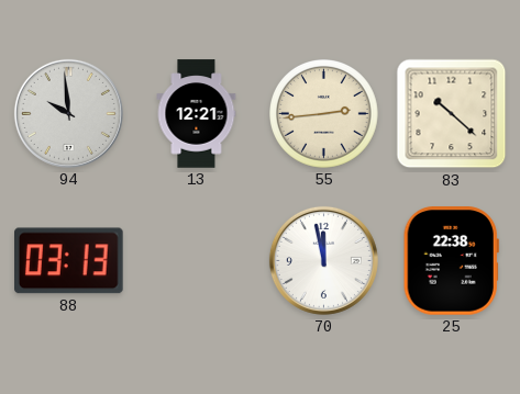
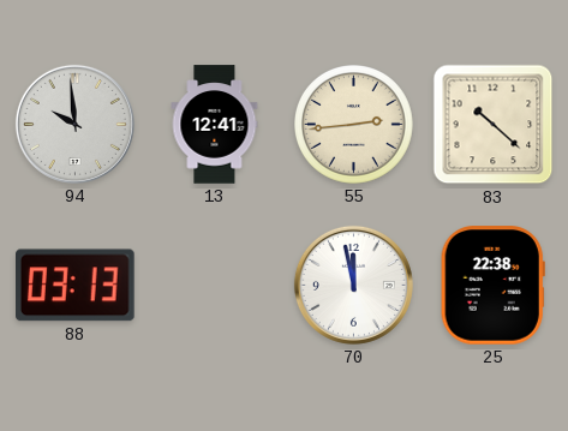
13: 12:21 -> 12:41
